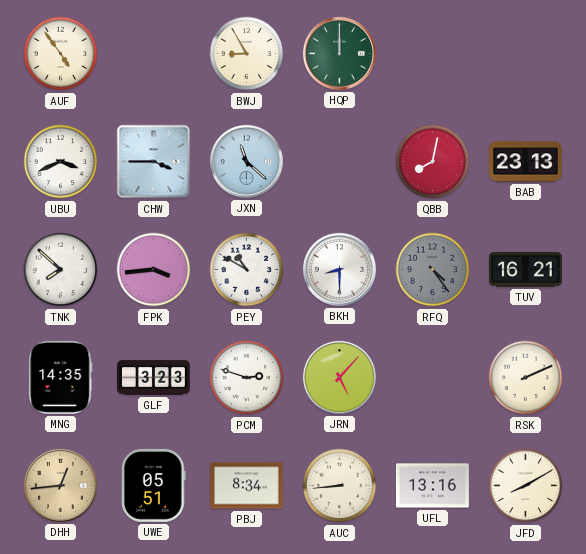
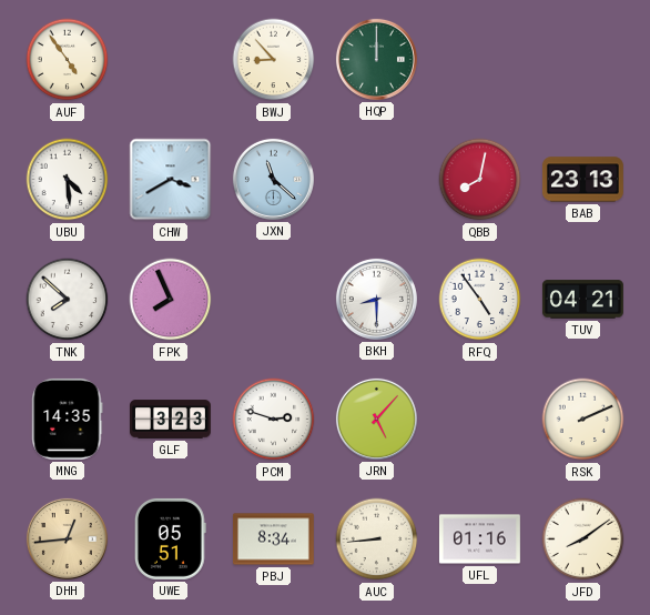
BWJ: 8:55 -> 8:53
UBU: 3:41 -> 4:29
CHW: 3:45 -> 3:40
FPK: 3:44 -> 7:56
PEY: 10:50 -> none
RFQ: 4:24 -> 4:54
RFQ dial: grey -> white
TUV: 16:21 -> 04:21
UFL: 13:16 -> 01:16
JFD: 8:10 -> 8:09
